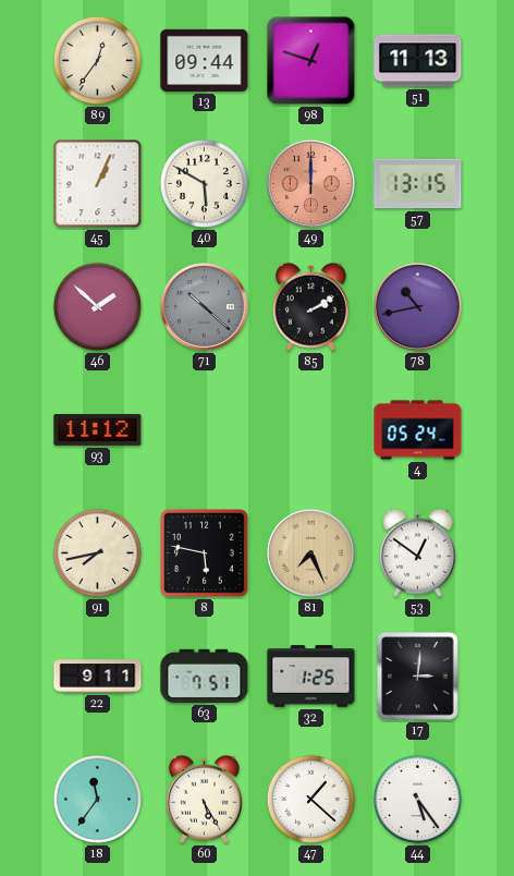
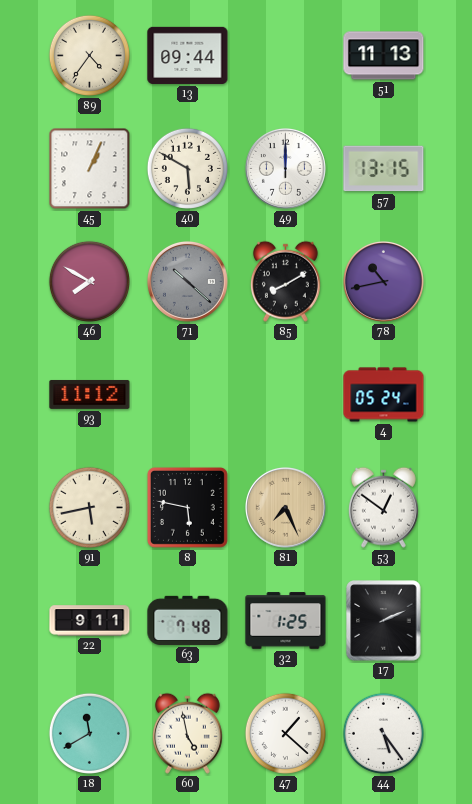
89: 12:36 -> 4:36
98: 12:48 -> none
49 dial: salmon -> white
46: 1:52 -> 7:50
85: 2:10 -> 8:10
91: 7:43 -> 5:43
63: 7:51 -> 7:48
17: 3:01 -> 2:11
18: 11:36 -> 11:40
60: 5:25 -> 4:58
